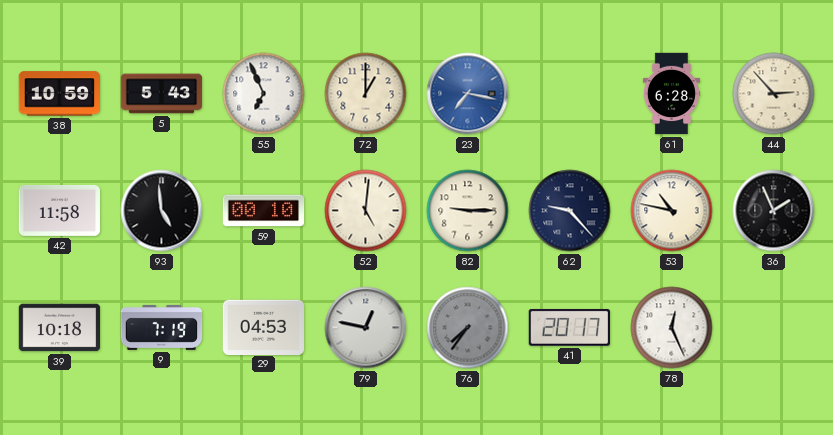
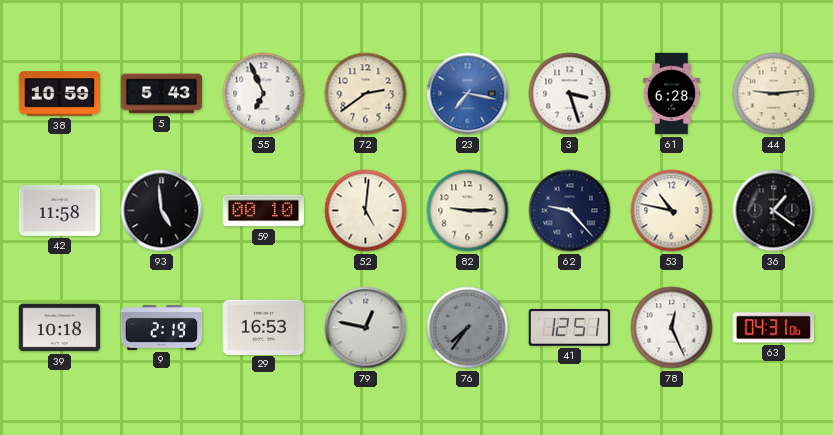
72: 1:00 -> 2:39
3: none -> 3:27
44: 2:53 -> 9:14
36: 1:56 -> 1:21
9: 7:19 -> 2:19
29: 04:53 -> 16:53
41: 20:17 -> 12:51
63: none -> 04:31
